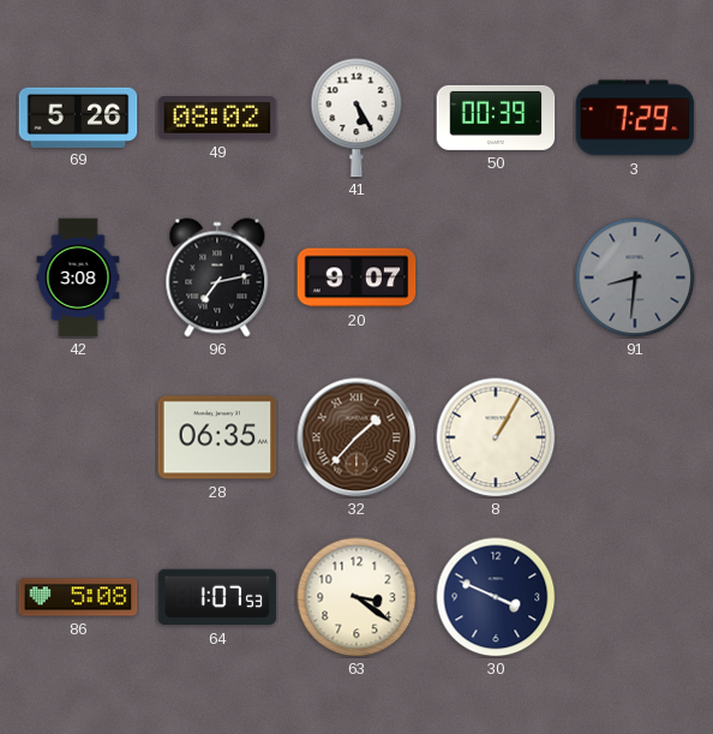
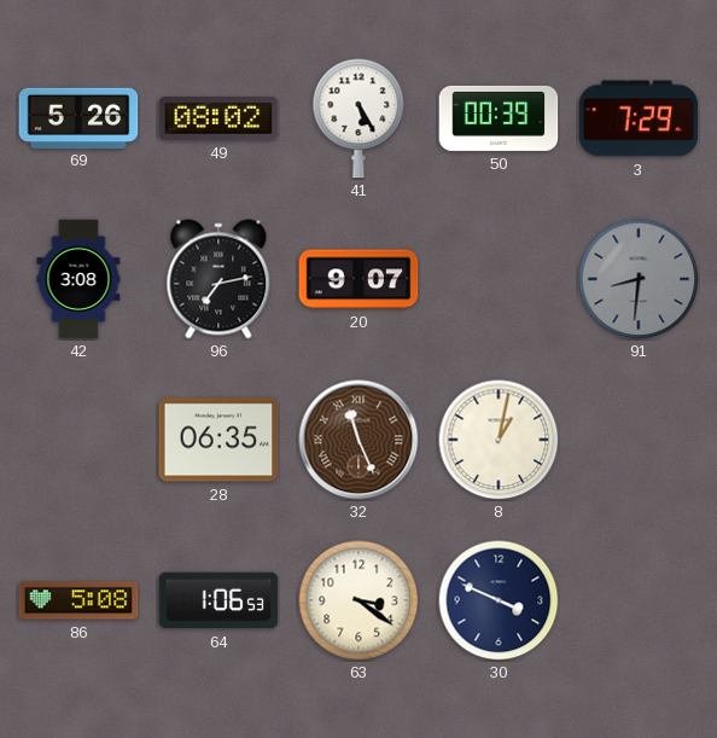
32: 1:37 -> 11:26
8: 1:05 -> 1:02
64: 1:07 -> 1:06
